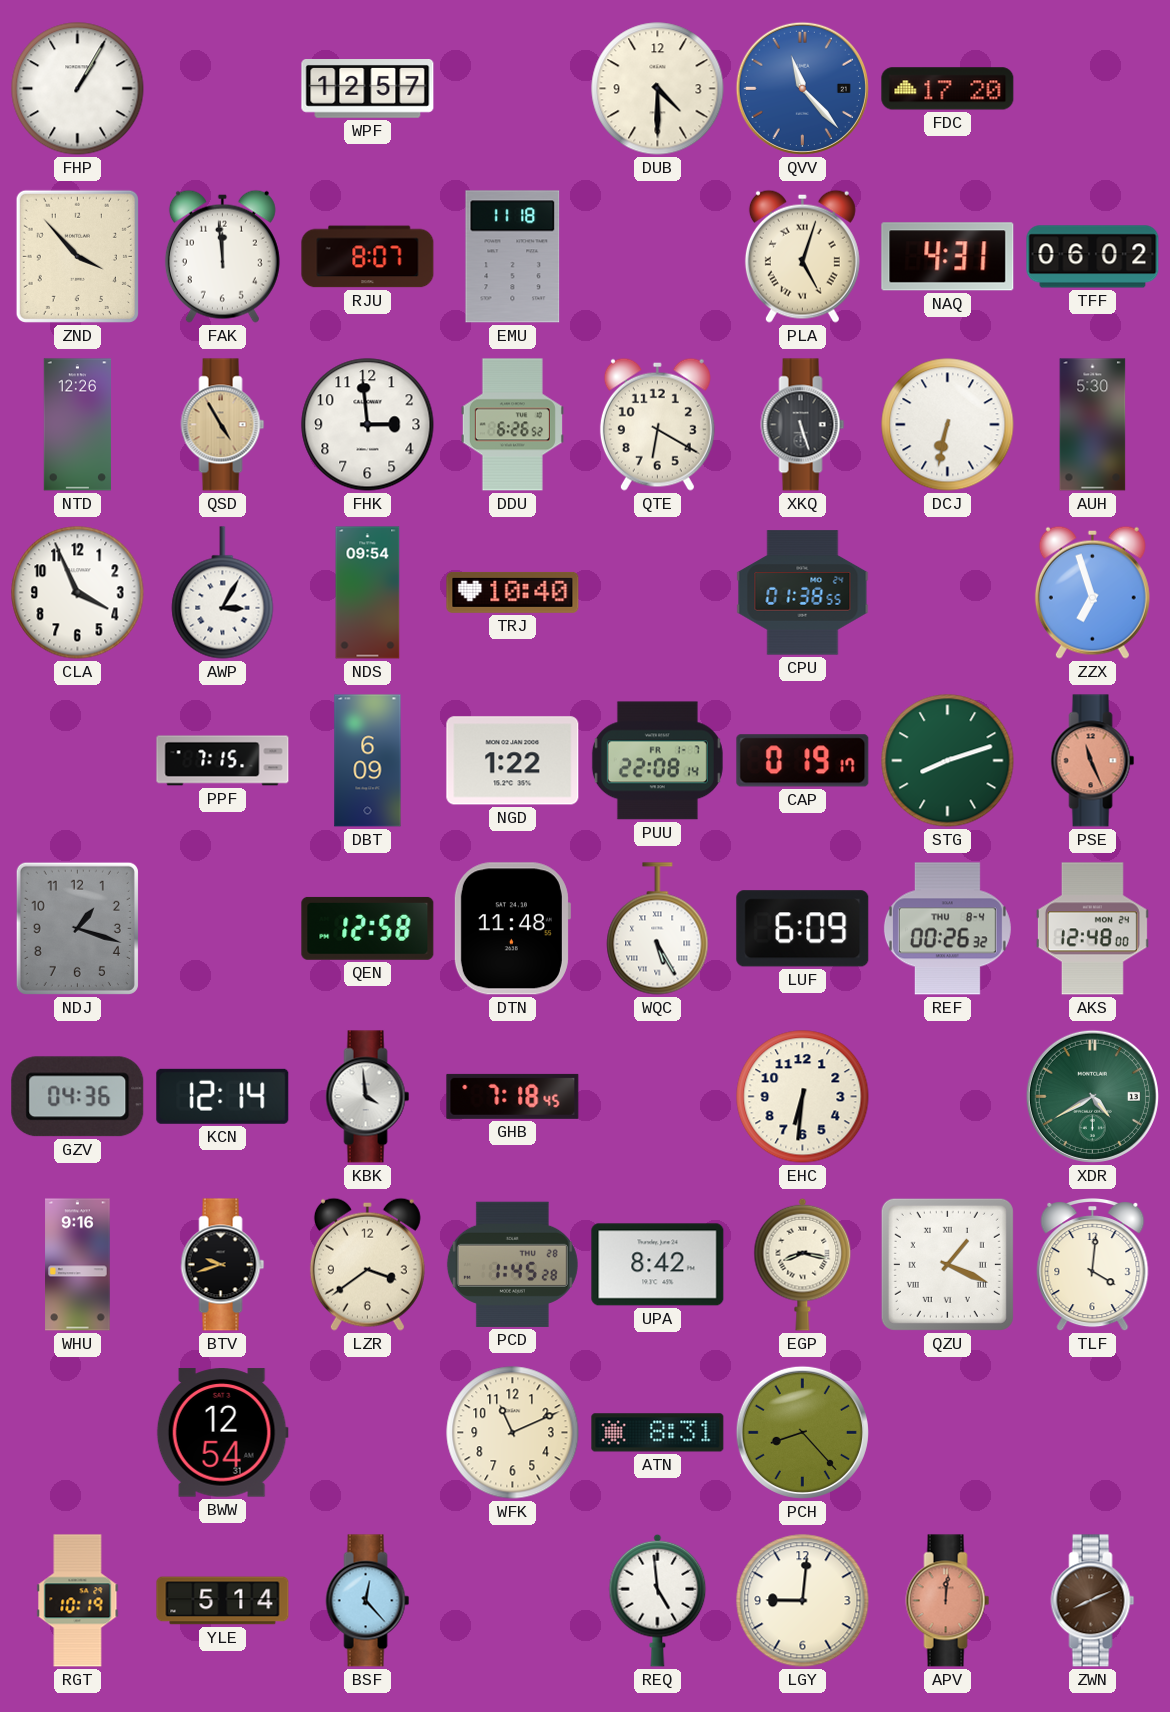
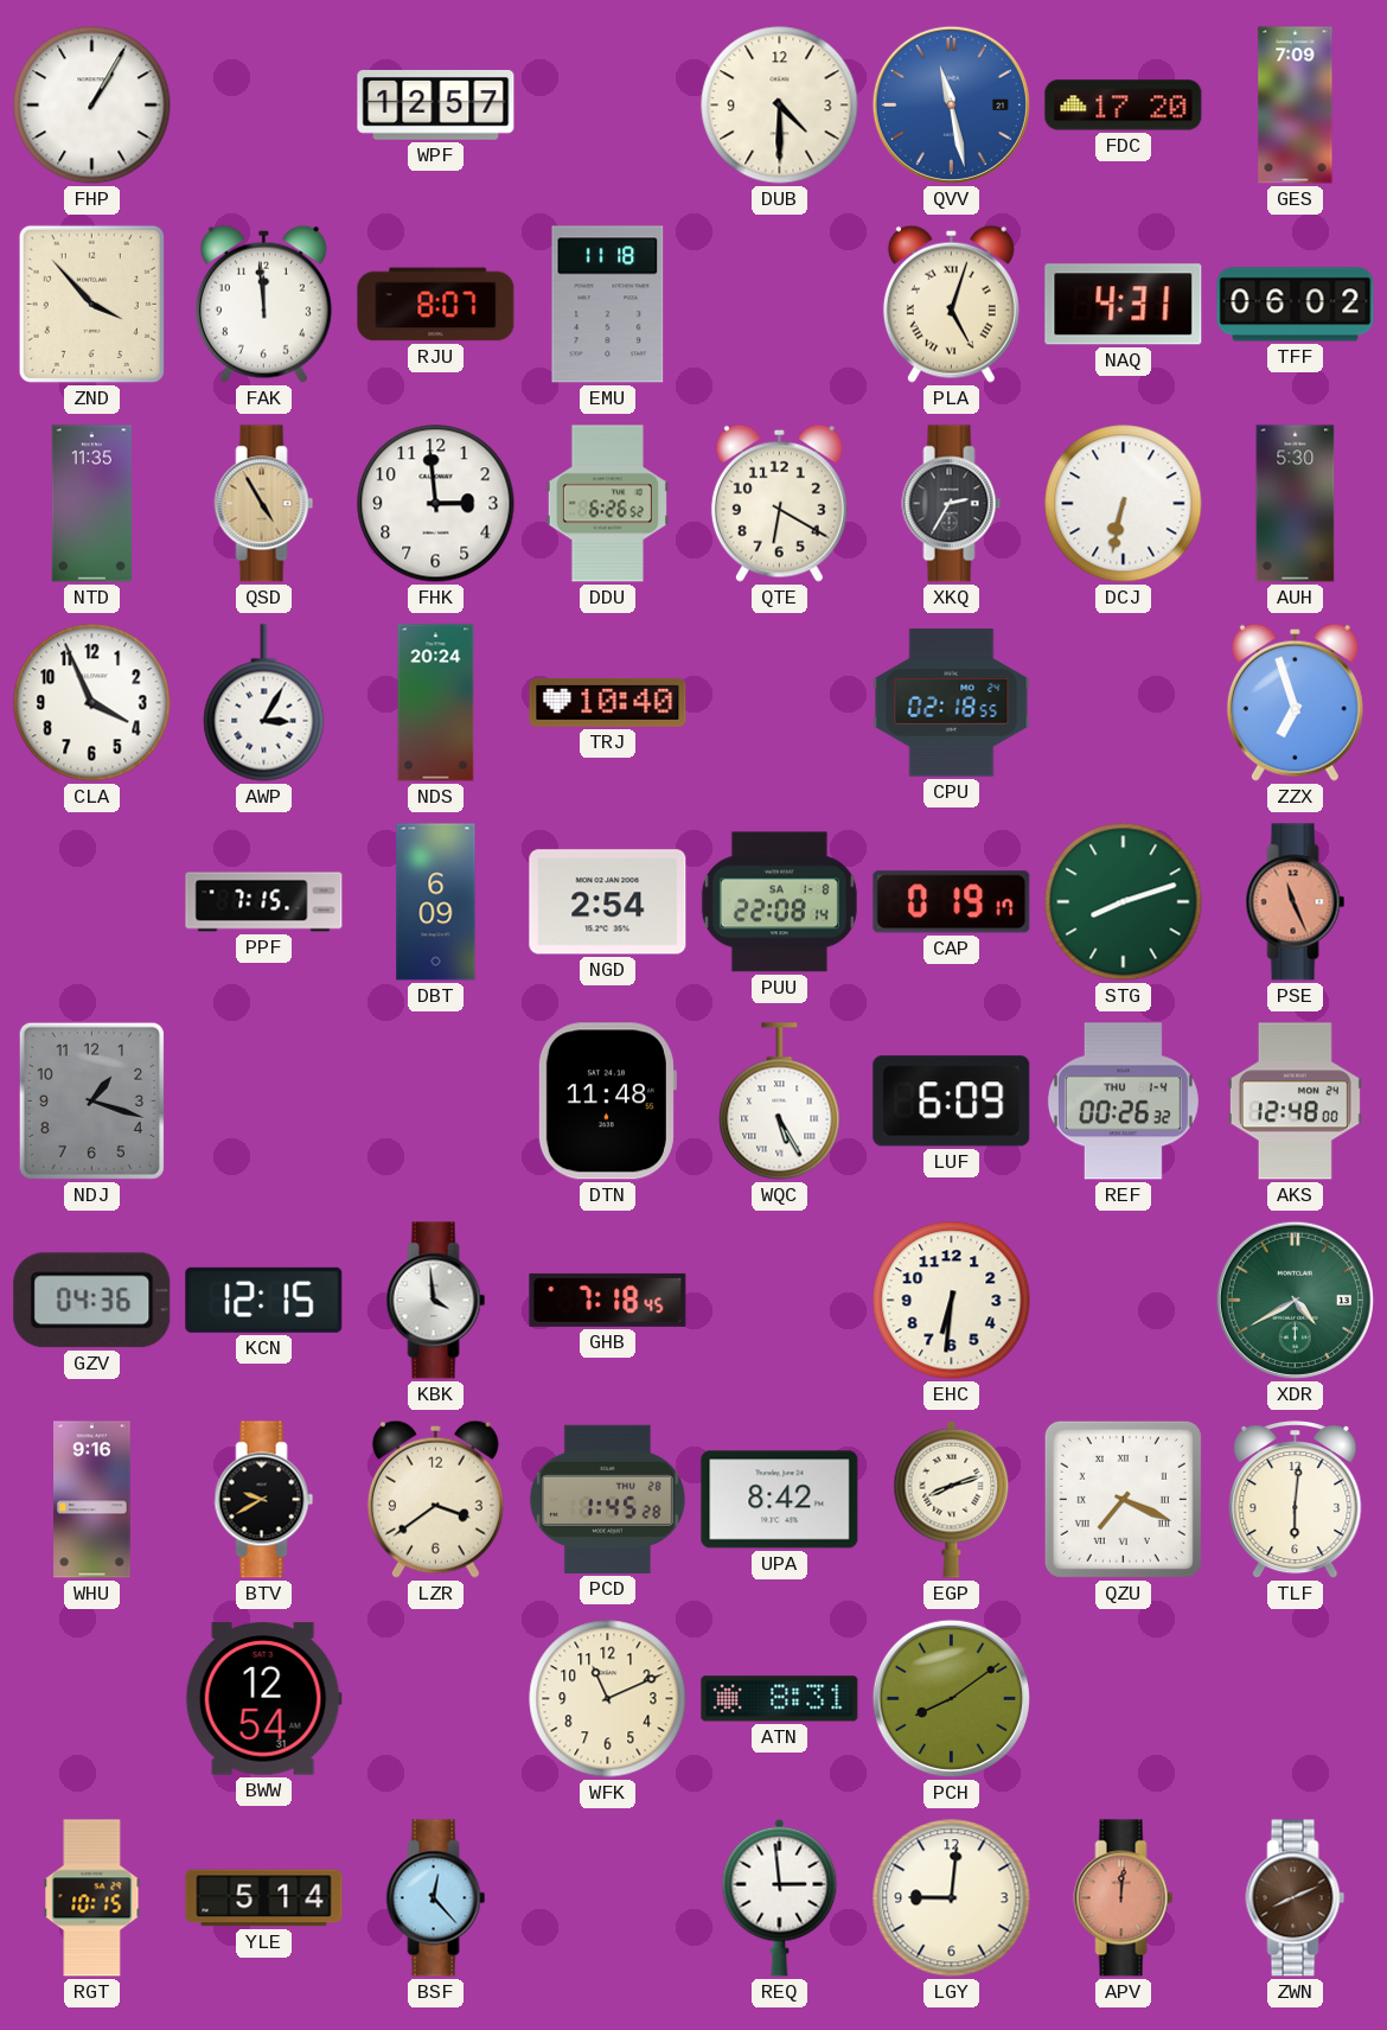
QVV: 11:23 -> 11:28
GES: none -> 7:09
NTD: 12:26 -> 11:35
XKQ: 5:27 -> 2:35
NDS: 09:54 -> 20:24
CPU: 01:38 -> 02:18
NGD: 1:22 -> 2:54
PUU date: FR 1-7 -> SA 1-8
QEN: 12:58 -> none
REF date: THU 8-4 -> THU 1-4
KCN: 12:14 -> 12:15
BTV: 9:42 -> 9:40
EGP: 8:17 -> 8:12
QZU: 1:19 -> 7:19
TLF: 4:01 -> 6:01
PCH: 8:23 -> 8:09
RGT: 10:19 -> 10:15
REQ: 4:59 -> 2:59
